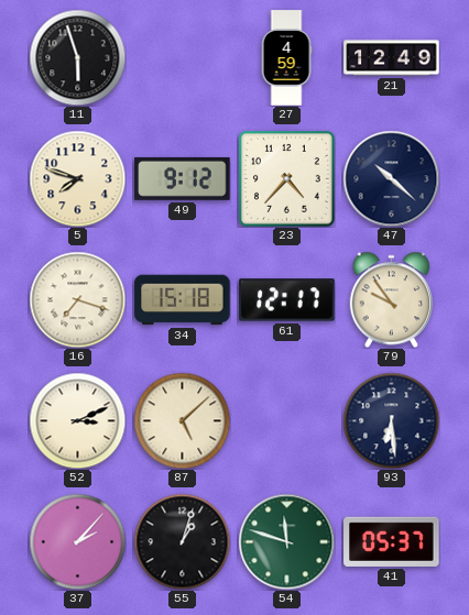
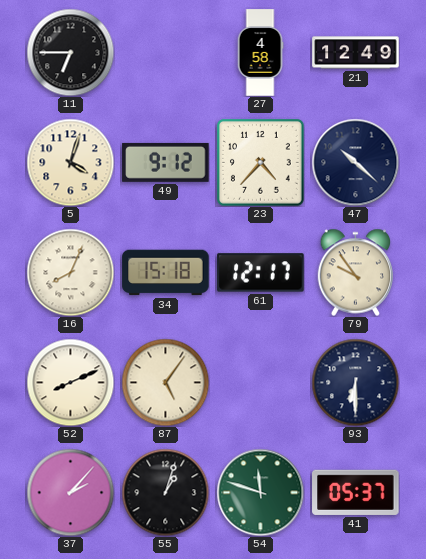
11: 5:57 -> 6:45
27: 4:59 -> 4:58
5: 7:48 -> 4:03
16: 7:18 -> 8:04
52: 3:11 -> 8:11
87: 5:08 -> 5:06
93: 6:29 -> 6:30
